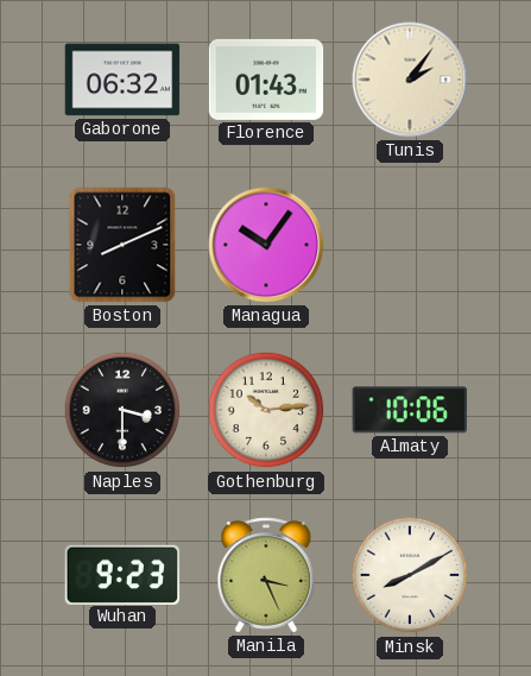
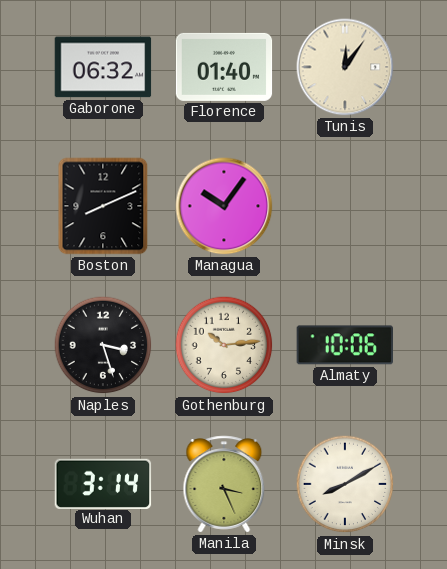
Florence: 01:43 -> 01:40
Tunis: 2:06 -> 12:06
Naples: 3:30 -> 3:27
Wuhan: 9:23 -> 3:14
